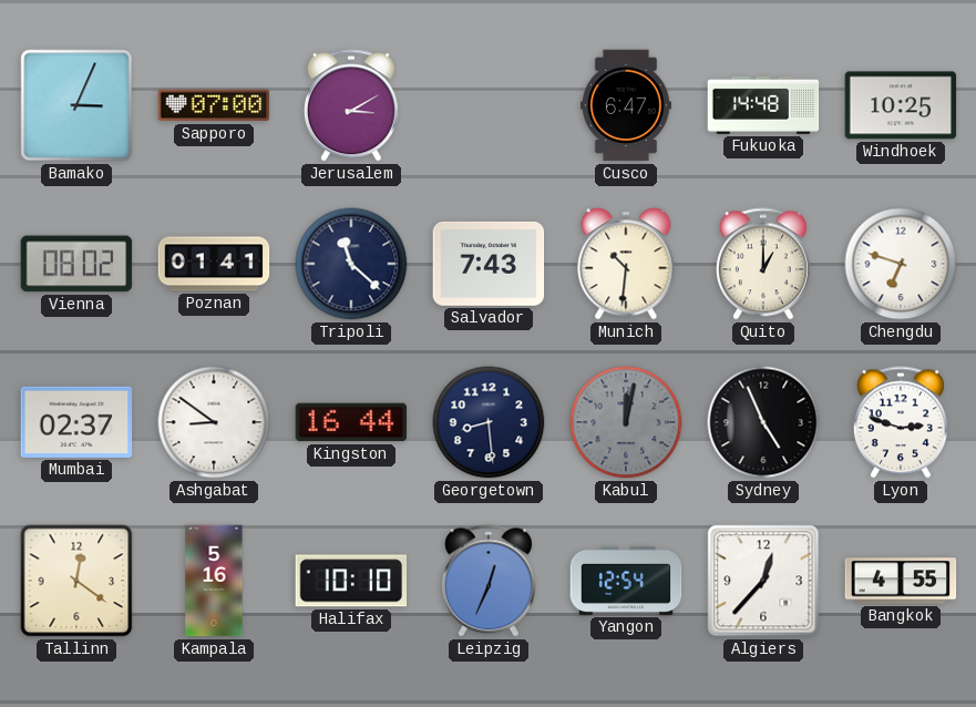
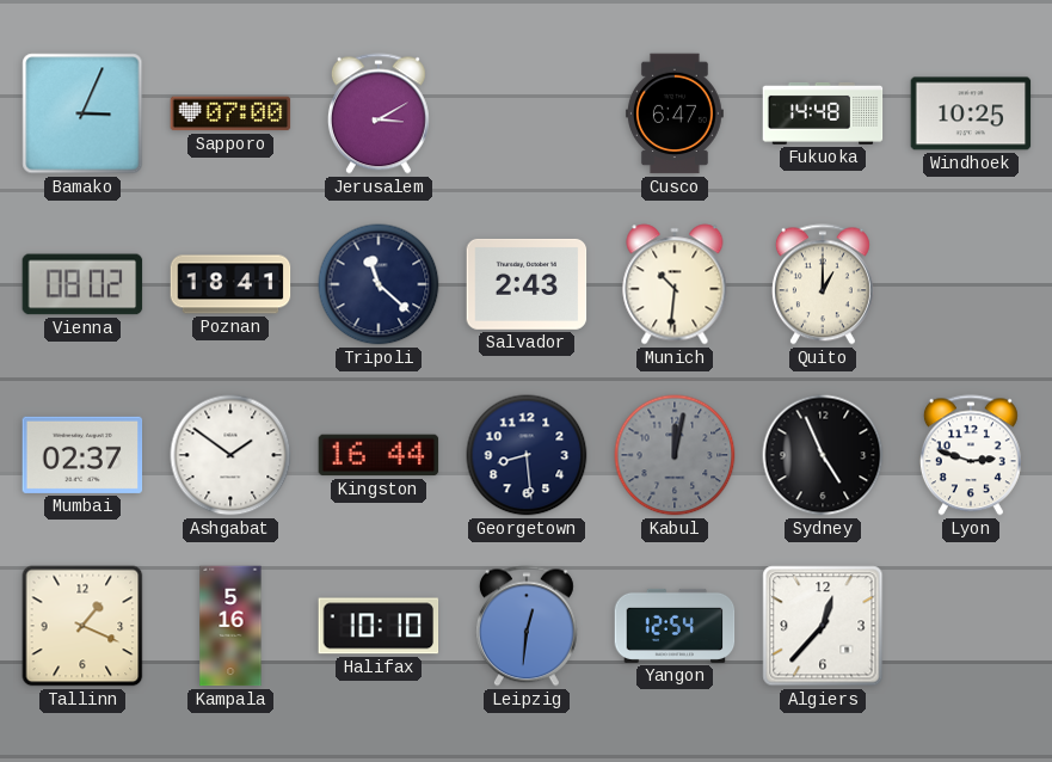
Poznan: 01:41 -> 18:41
Salvador: 7:43 -> 2:43
Chengdu: 6:48 -> none
Ashgabat: 8:51 -> 1:51
Tallinn: 12:21 -> 1:19
Leipzig: 12:34 -> 12:31
Bangkok: 4:55 -> none
